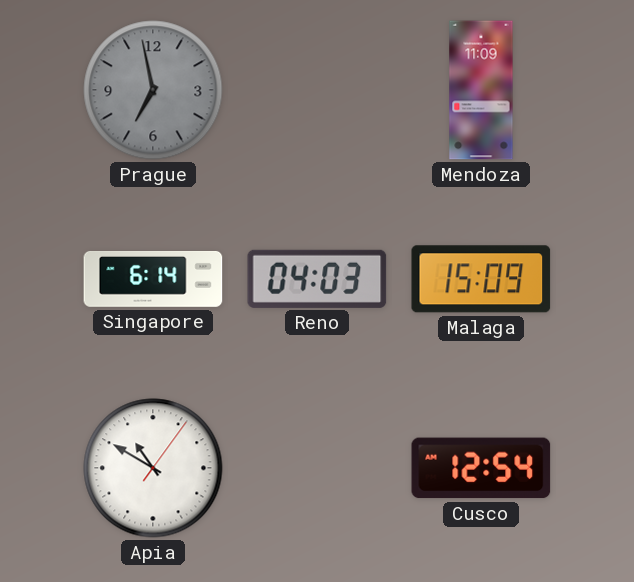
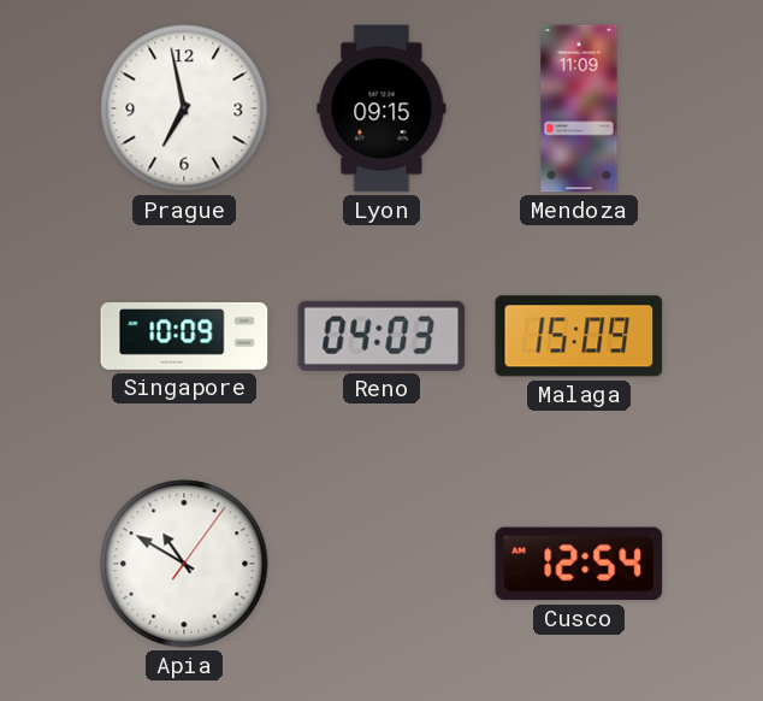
Prague dial: grey -> white
Lyon: none -> 09:15
Singapore: 6:14 -> 10:09
